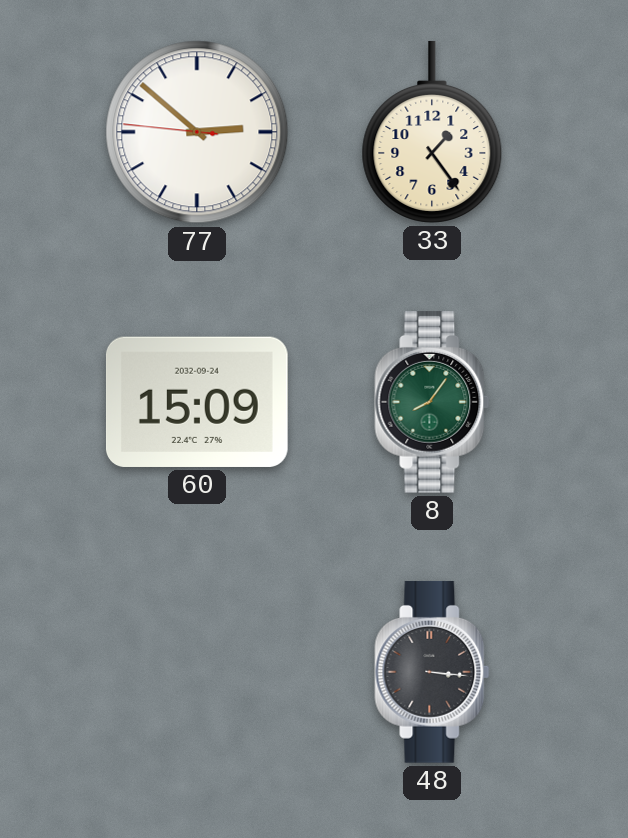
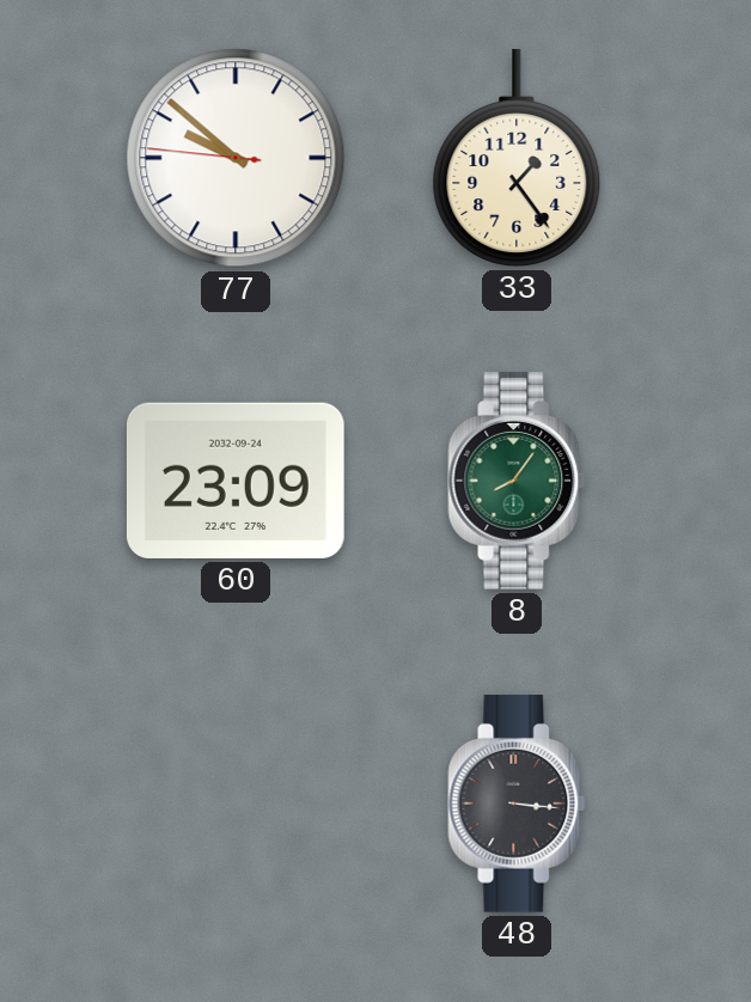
77: 2:51 -> 9:51
60: 15:09 -> 23:09
